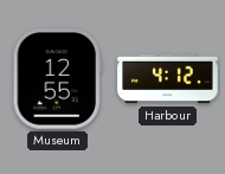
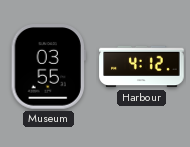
Museum: 12:55 -> 03:55
